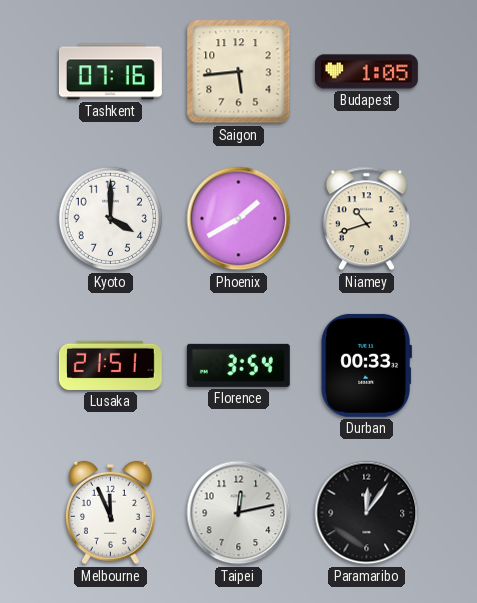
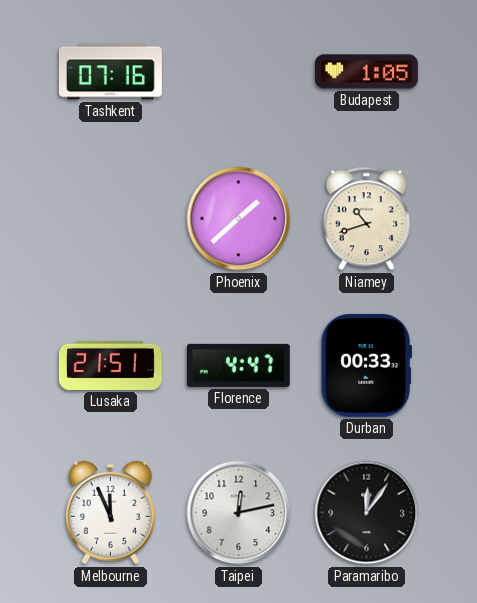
Saigon: 5:44 -> none
Kyoto: 4:00 -> none
Phoenix: 1:40 -> 1:38
Florence: 3:54 -> 4:47
